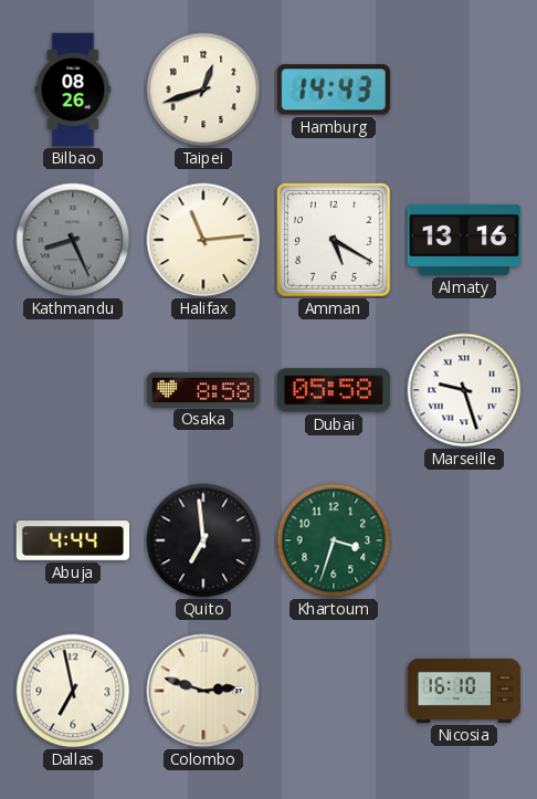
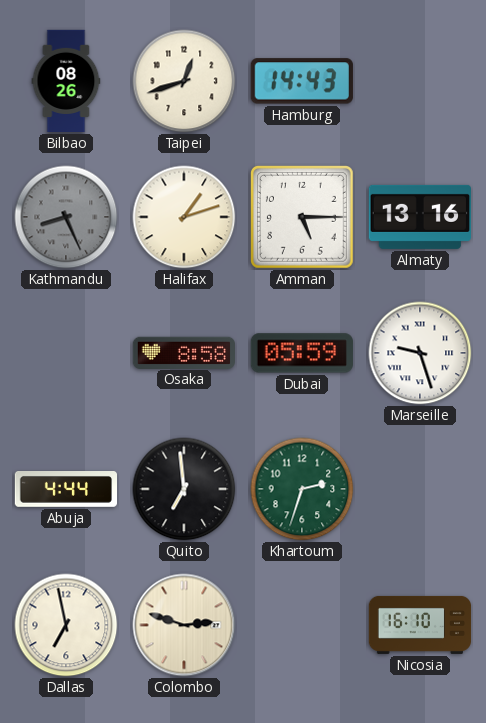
Halifax: 11:14 -> 1:12
Amman: 5:20 -> 5:15
Dubai: 05:58 -> 05:59
Khartoum: 3:33 -> 2:33
